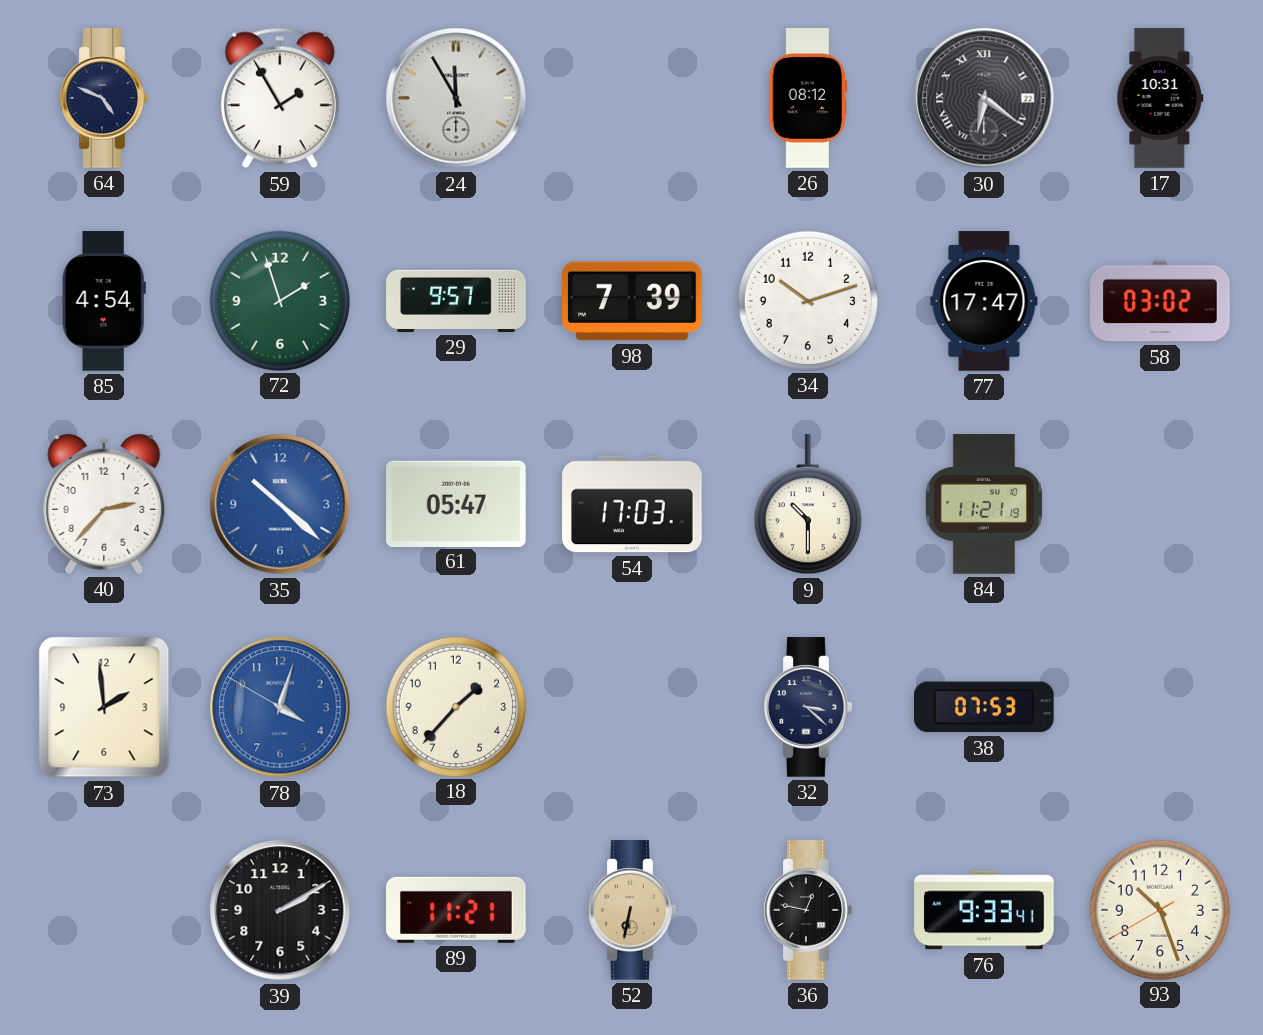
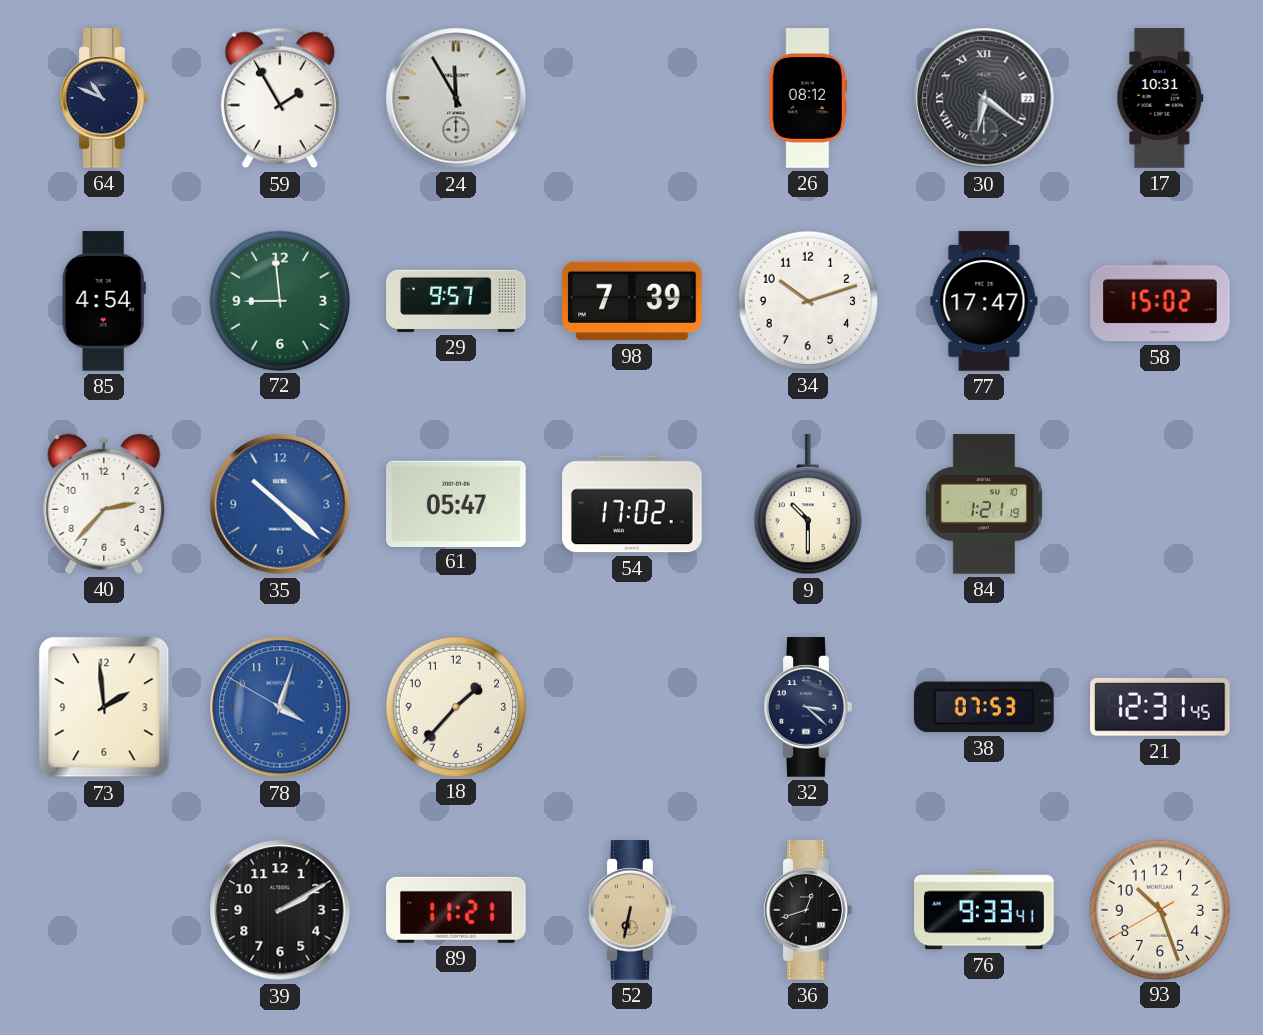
64: 4:49 -> 10:49
72: 1:57 -> 8:59
58: 03:02 -> 15:02
54: 17:03 -> 17:02
84: 11:21 -> 1:21
21: none -> 12:31
36: 12:47 -> 12:42
